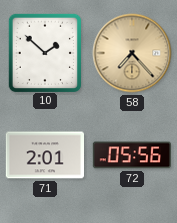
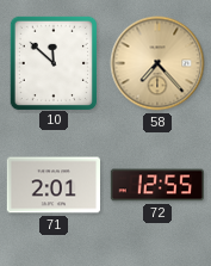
10: 1:52 -> 11:52
72: 05:56 -> 12:55
